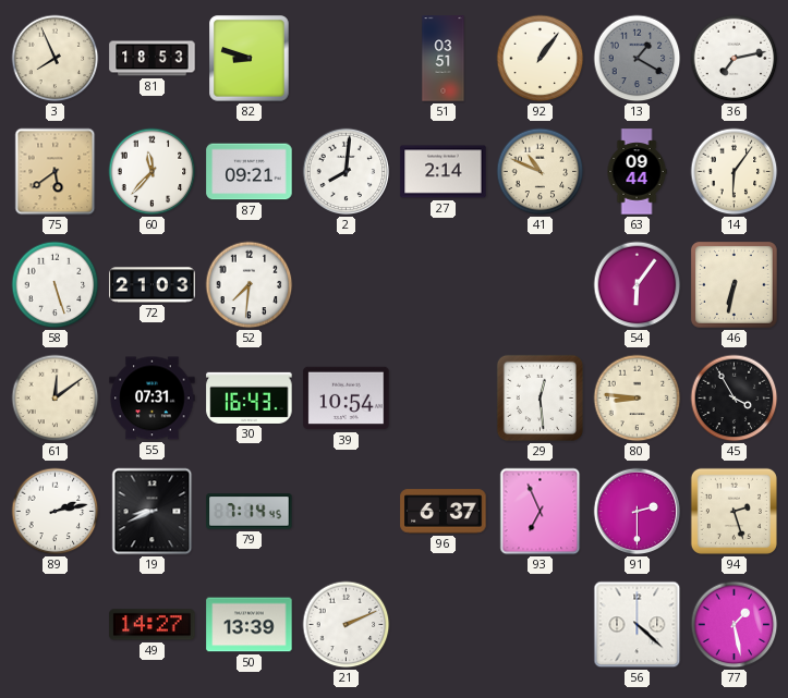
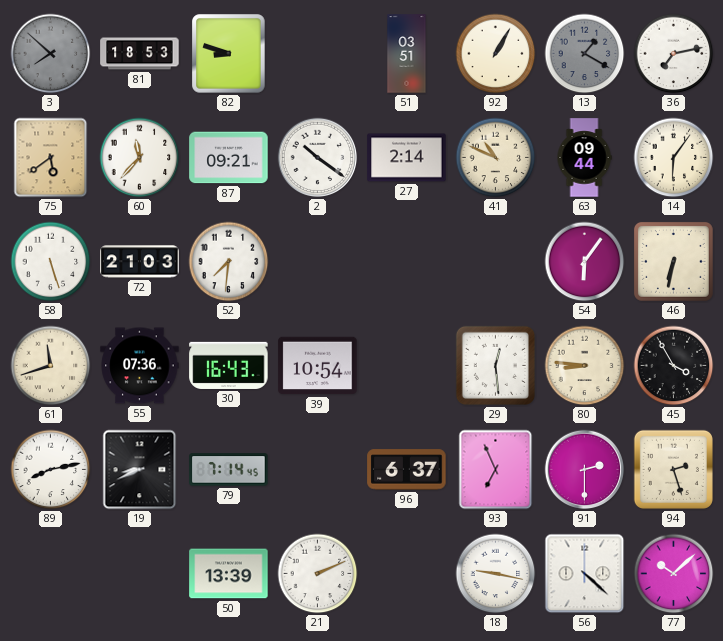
3: 7:56 -> 7:52
3 dial: cream -> grey
92: 1:06 -> 1:05
2: 8:01 -> 10:21
61: 12:09 -> 11:42
55: 07:31 -> 07:36
89: 2:13 -> 8:13
49: 14:27 -> none
18: none -> 9:17
77: 1:28 -> 10:08
